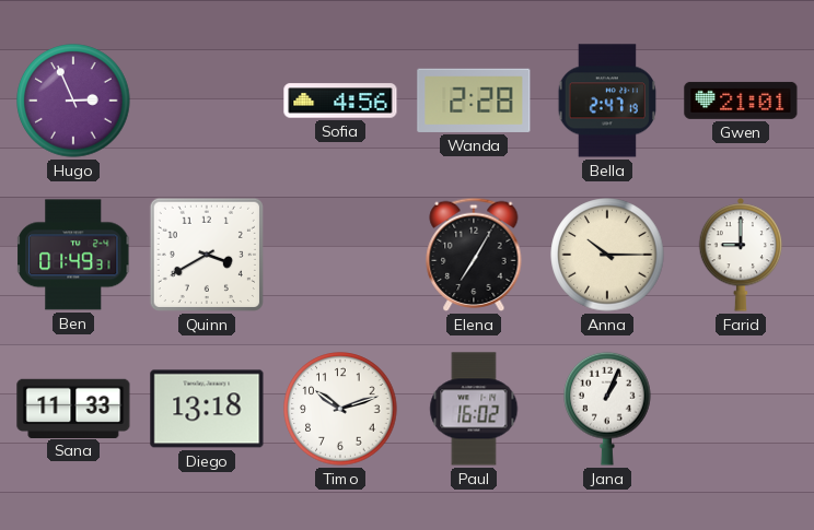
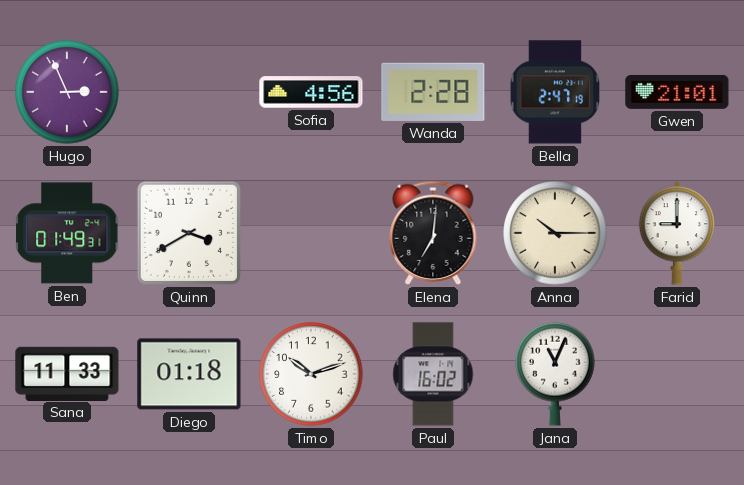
Elena: 7:05 -> 7:01
Diego: 13:18 -> 01:18
Jana: 1:04 -> 11:04
